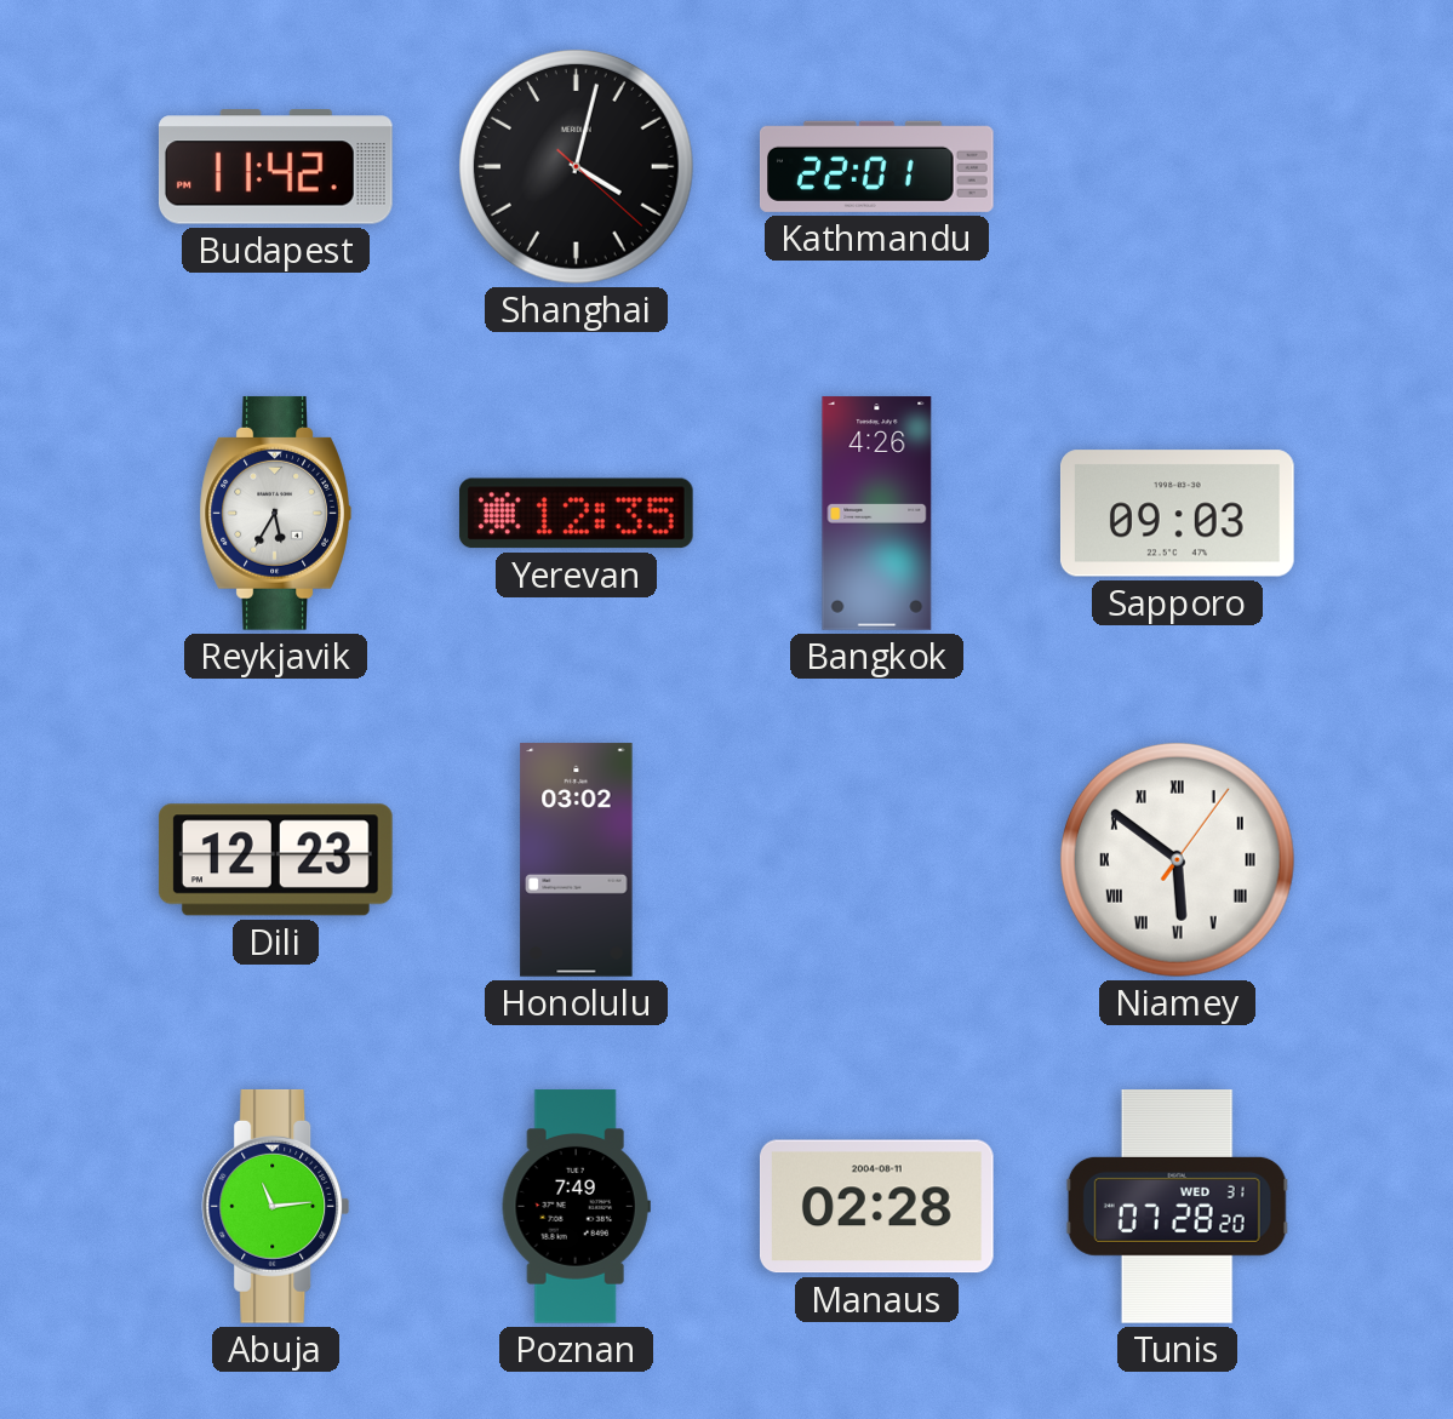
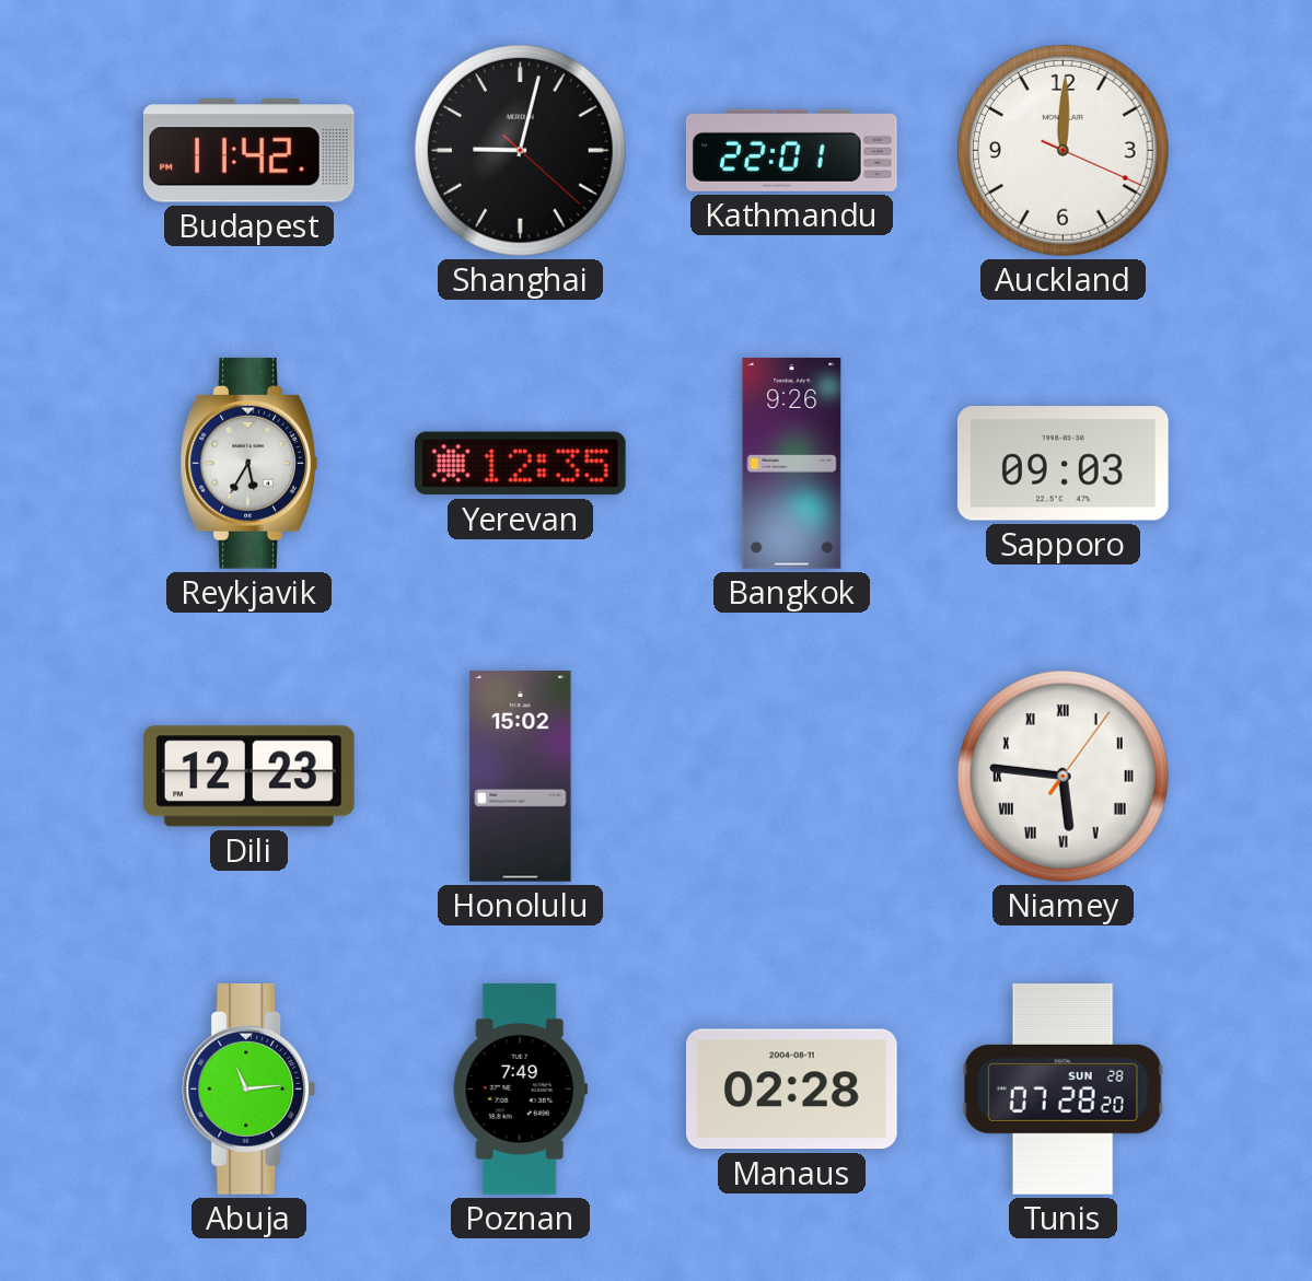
Shanghai: 4:02 -> 9:02
Auckland: none -> 12:00
Bangkok: 4:26 -> 9:26
Honolulu: 03:02 -> 15:02
Niamey: 5:51 -> 5:46
Tunis date: WED 31 -> SUN 28
